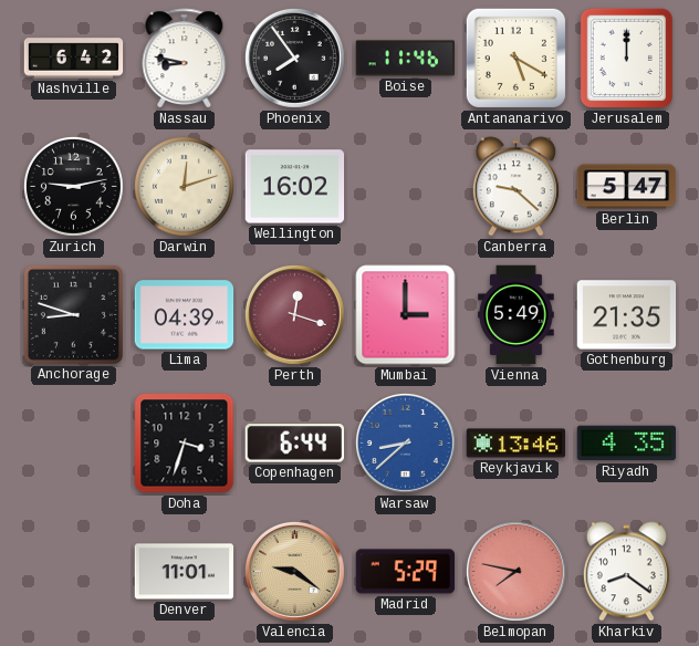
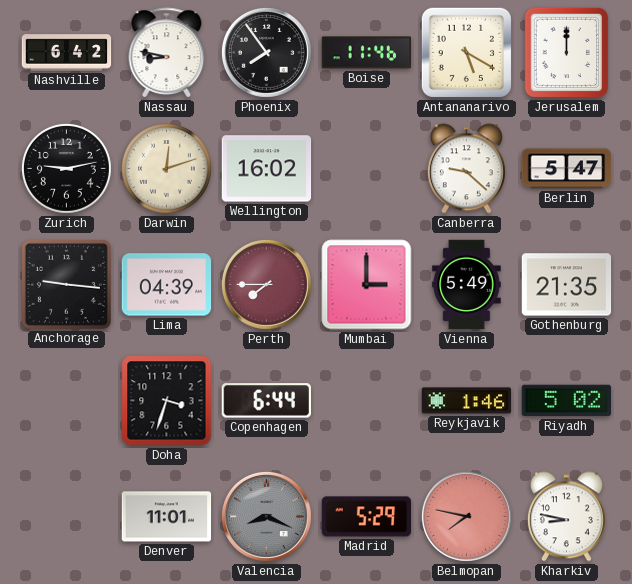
Anchorage: 8:48 -> 9:16
Perth: 12:18 -> 7:45
Warsaw: 8:38 -> none
Reykjavik: 13:46 -> 1:46
Riyadh: 4:35 -> 5:02
Valencia: 9:21 -> 8:19
Valencia dial: champagne -> grey
Kharkiv: 8:21 -> 8:47
